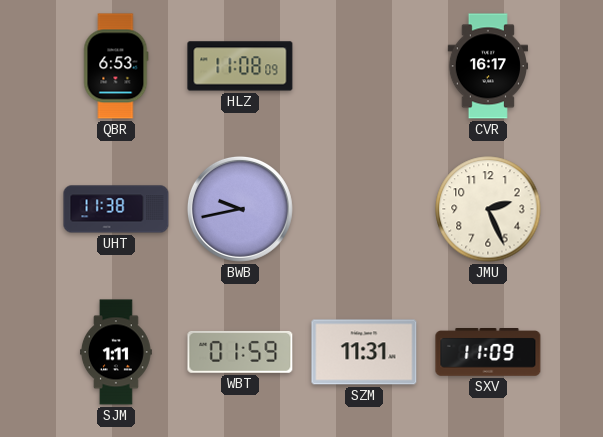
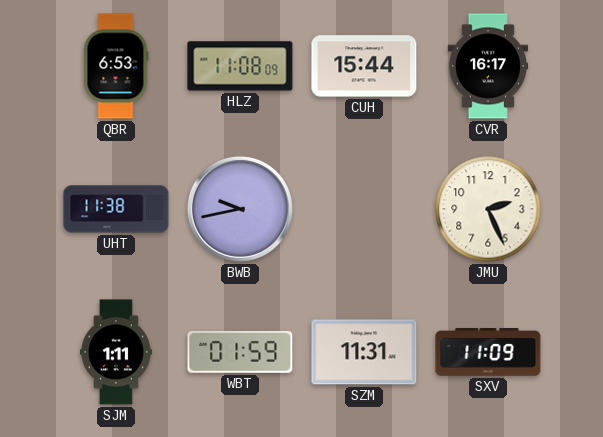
CUH: none -> 15:44
